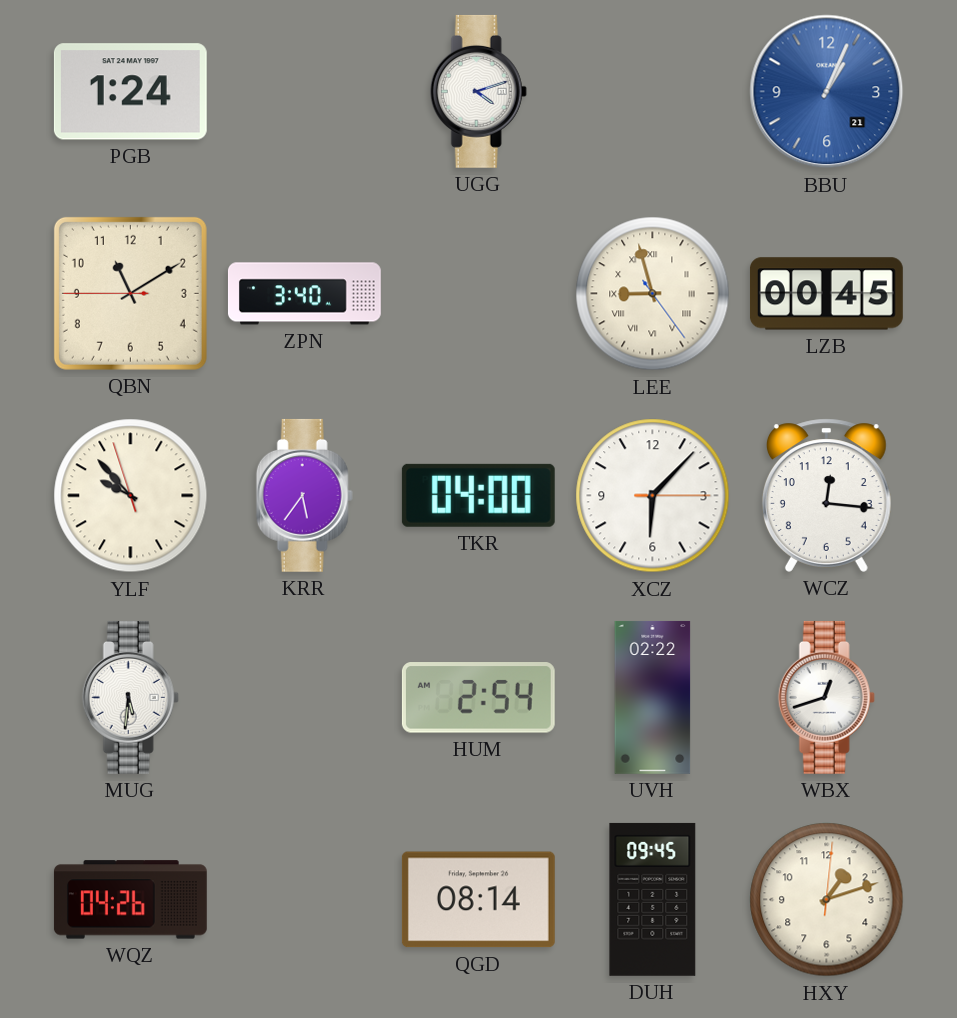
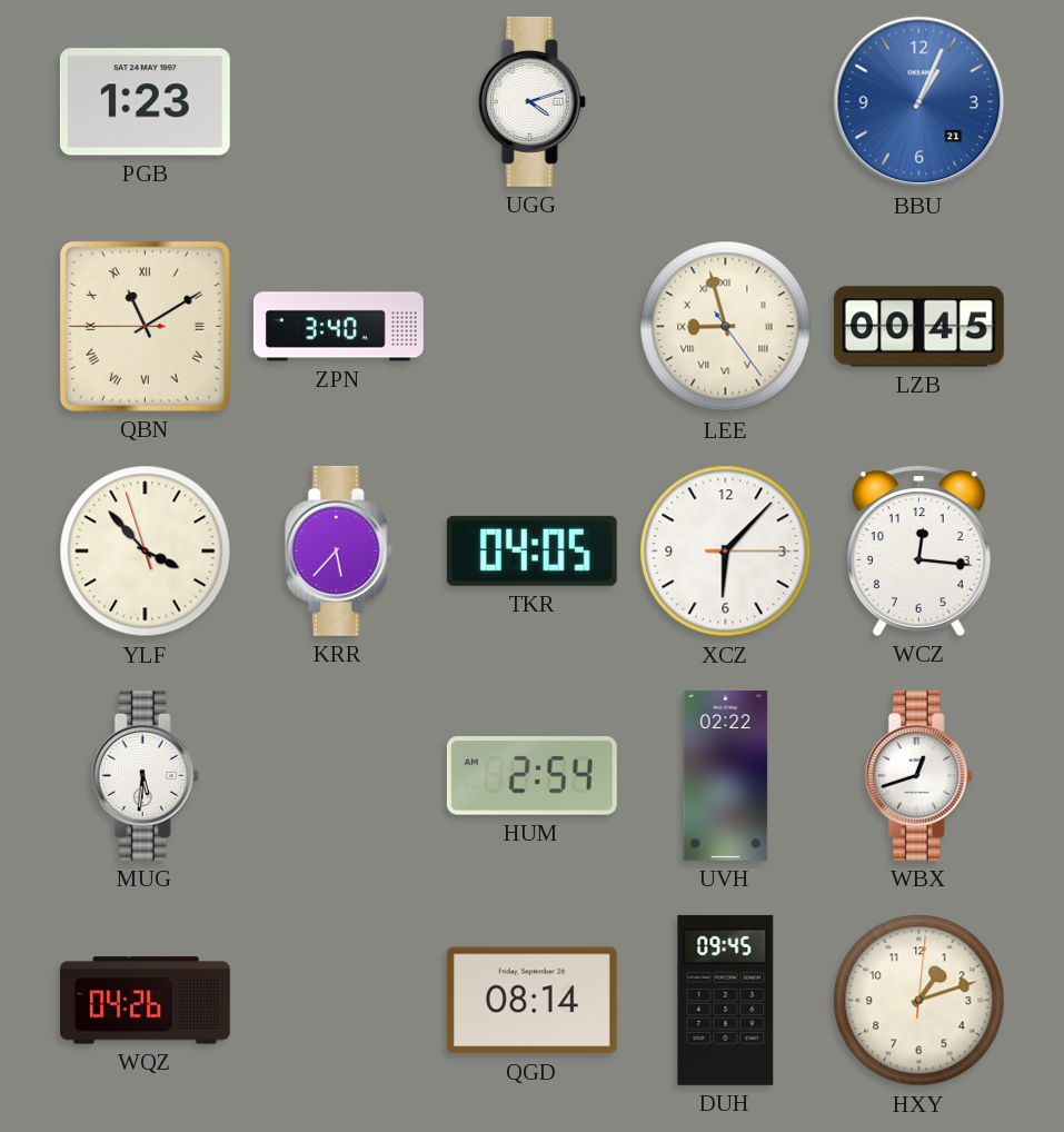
PGB: 1:24 -> 1:23
QBN numerals: Arabic -> Roman
YLF: 9:52 -> 3:52
KRR: 5:36 -> 5:37
TKR: 04:00 -> 04:05
